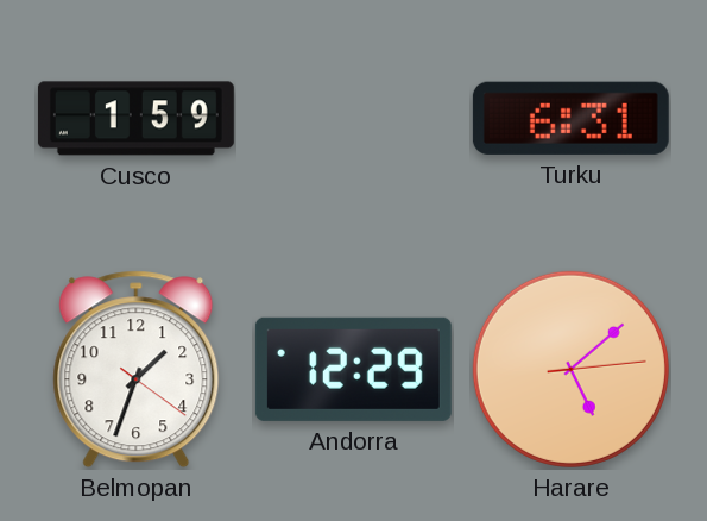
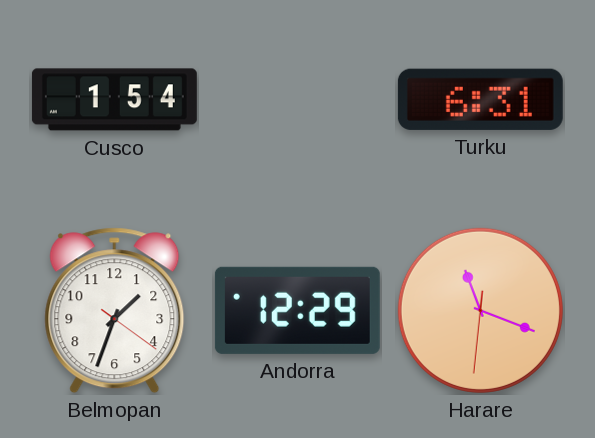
Cusco: 1:59 -> 1:54
Harare: 5:08 -> 11:18
